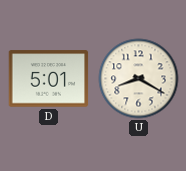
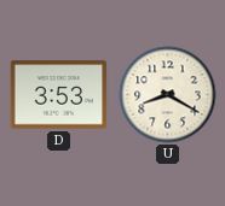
D: 5:01 -> 3:53
